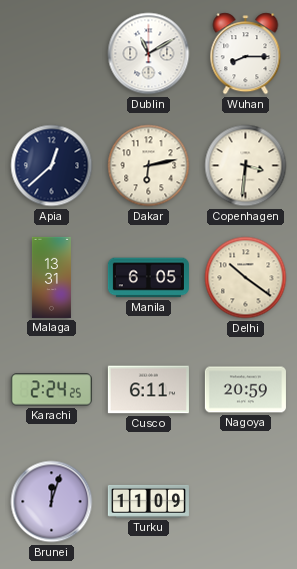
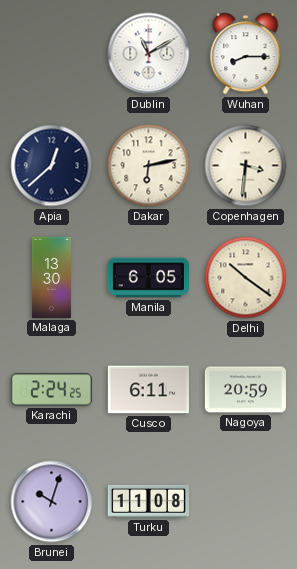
Malaga: 13:31 -> 13:30
Brunei: 12:03 -> 10:03
Turku: 11:09 -> 11:08
